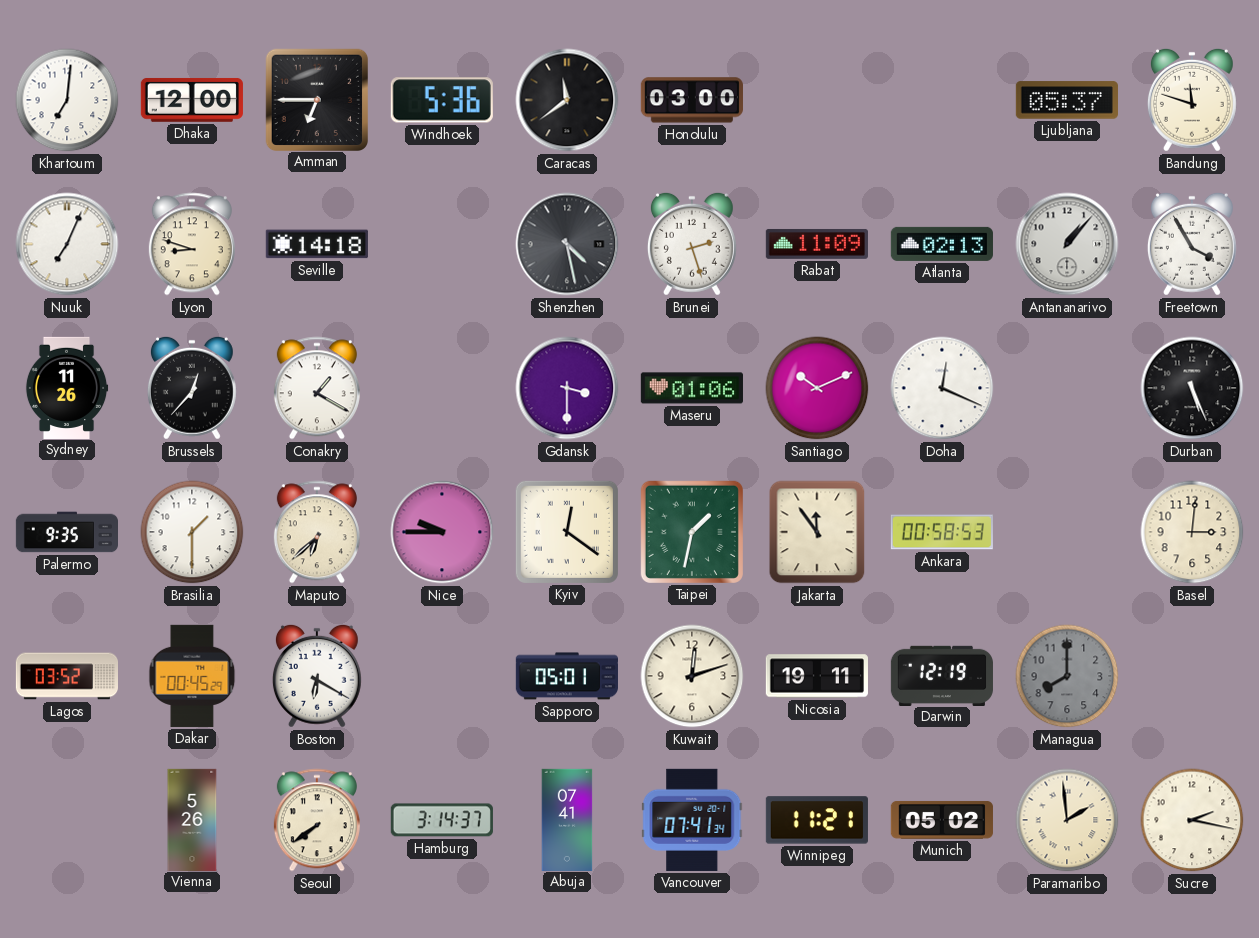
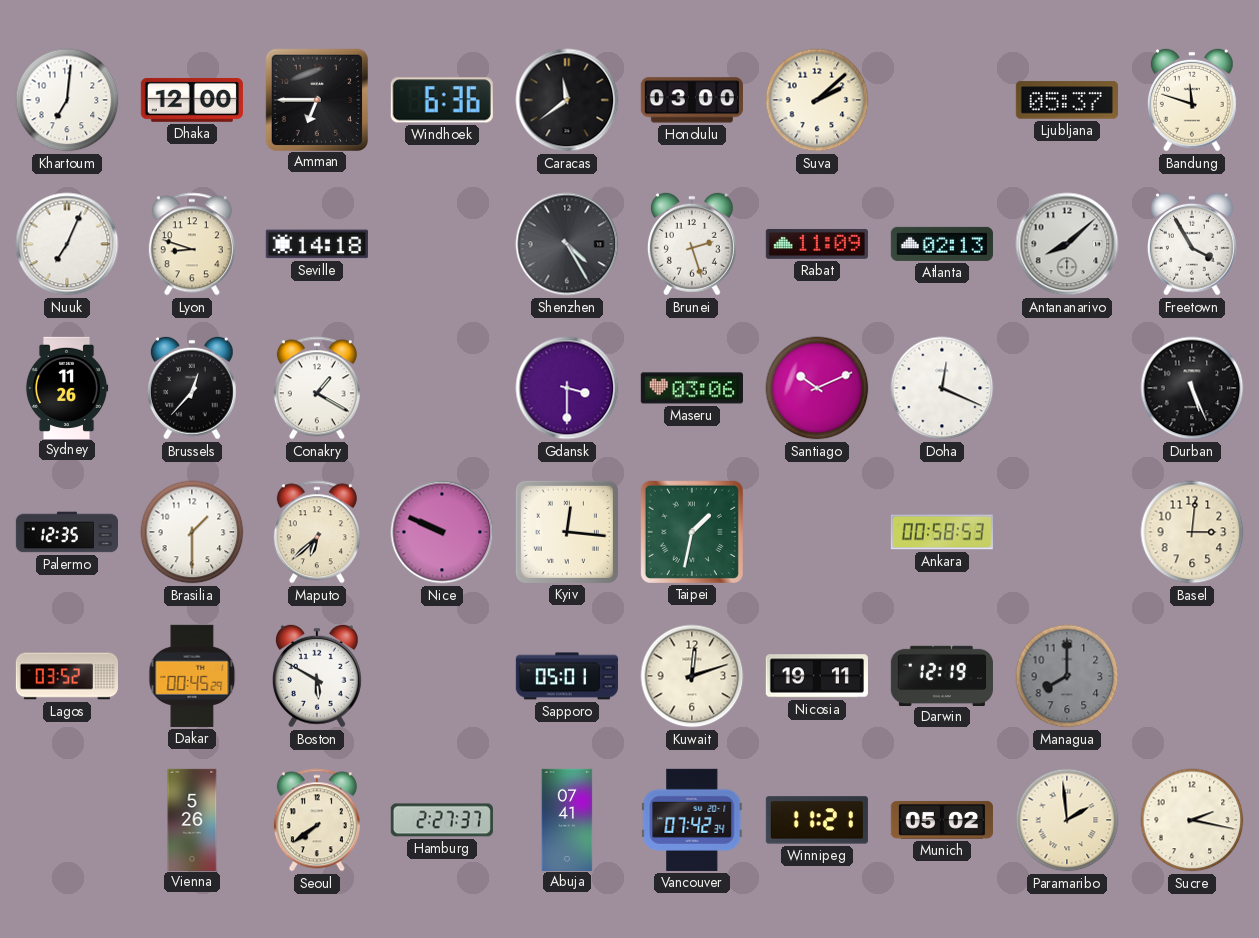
Windhoek: 5:36 -> 6:36
Suva: none -> 2:08
Shenzhen: 4:28 -> 4:25
Antananarivo: 1:07 -> 8:08
Maseru: 01:06 -> 03:06
Palermo: 9:35 -> 12:35
Nice: 9:45 -> 9:49
Kyiv: 12:21 -> 12:16
Jakarta: 11:54 -> none
Boston: 6:20 -> 5:50
Hamburg: 3:14 -> 2:27
Vancouver: 07:41 -> 07:42
